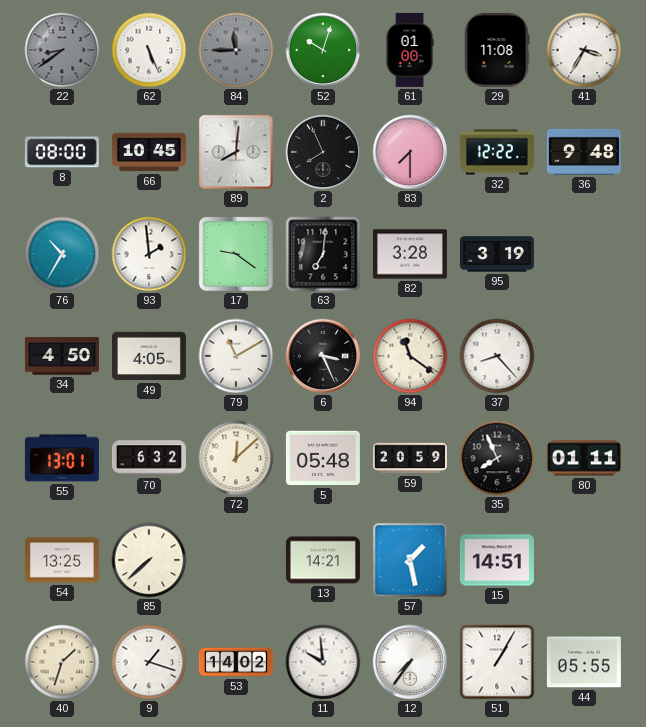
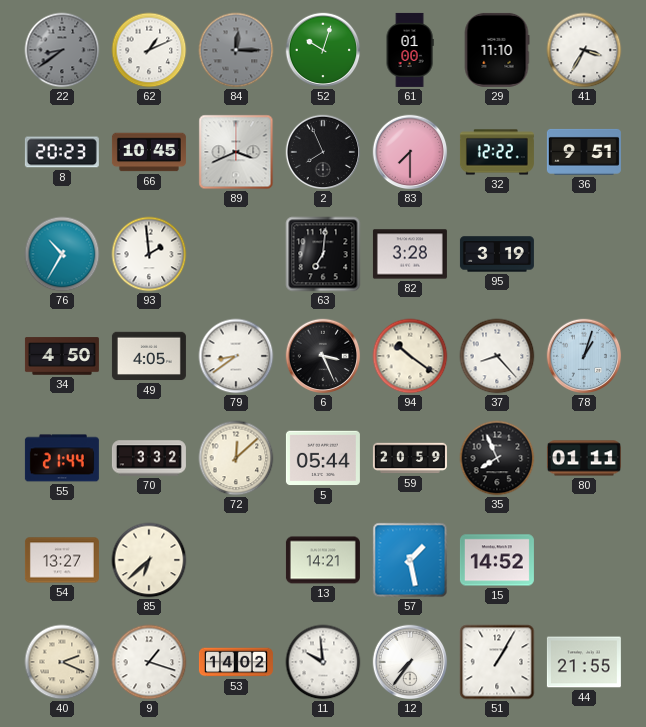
62: 5:26 -> 1:11
84: 11:45 -> 12:15
29: 11:08 -> 11:10
8: 08:00 -> 20:23
89: 8:01 -> 3:41
36: 9:48 -> 9:51
17: 9:21 -> none
79: 11:10 -> 8:39
94: 11:21 -> 10:21
78: none -> 1:03
55: 13:01 -> 21:44
70: 6:32 -> 3:32
5: 05:48 -> 05:44
54: 13:25 -> 13:27
85: 7:38 -> 6:38
15: 14:51 -> 14:52
40: 1:33 -> 2:19
44: 05:55 -> 21:55
